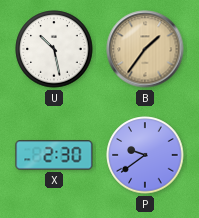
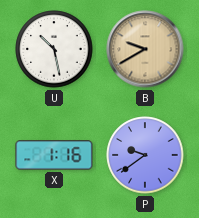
B: 1:36 -> 9:40
X: 2:30 -> 1:16
